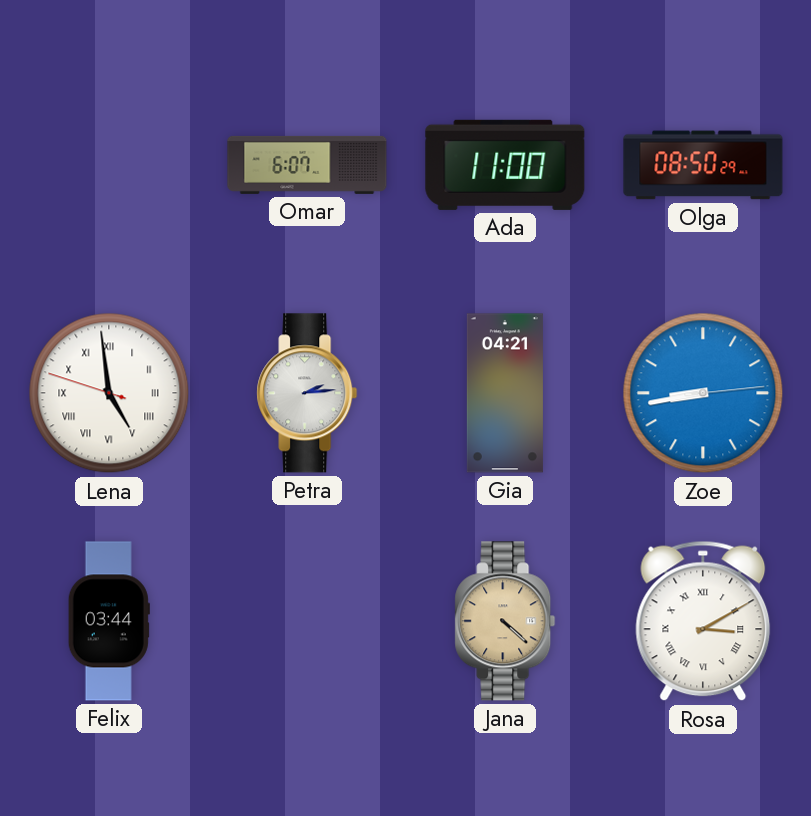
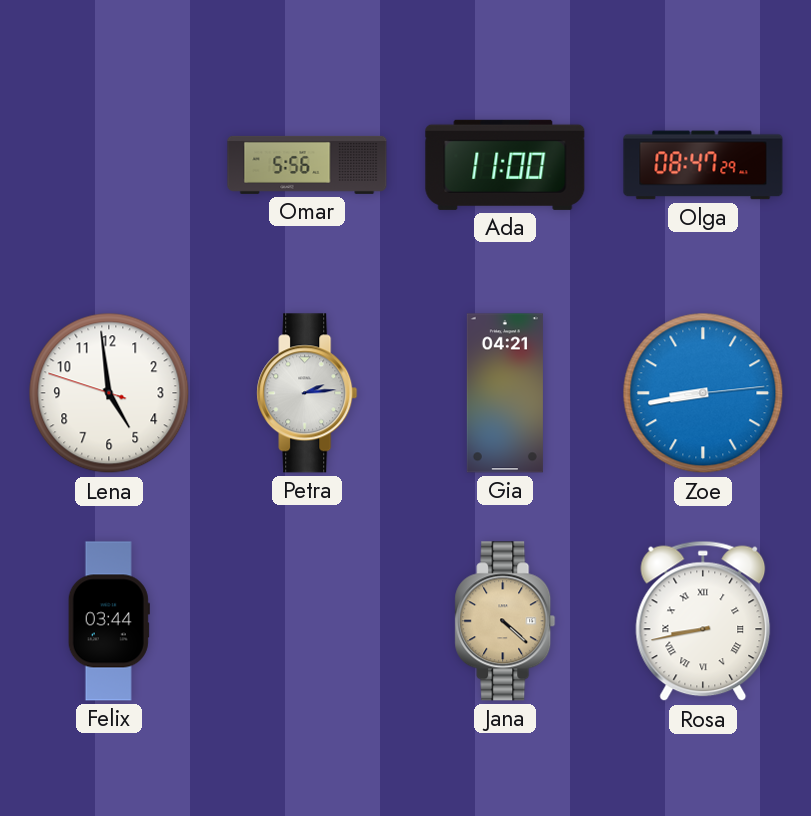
Omar: 6:07 -> 5:56
Olga: 08:50 -> 08:47
Lena numerals: Roman -> Arabic
Rosa: 3:10 -> 8:43
